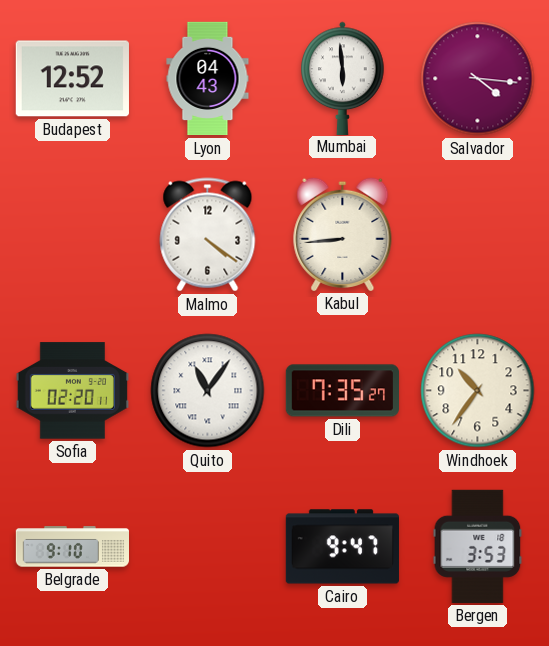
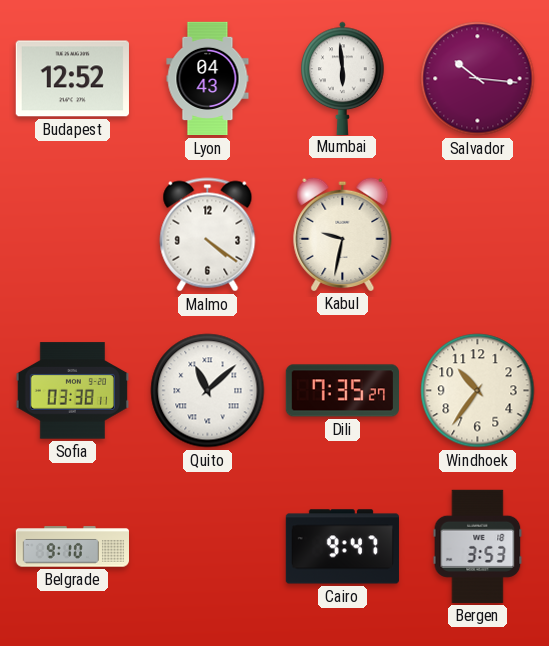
Salvador: 4:16 -> 10:16
Kabul: 8:44 -> 9:32
Sofia: 02:20 -> 03:38
Quito: 11:06 -> 11:08
